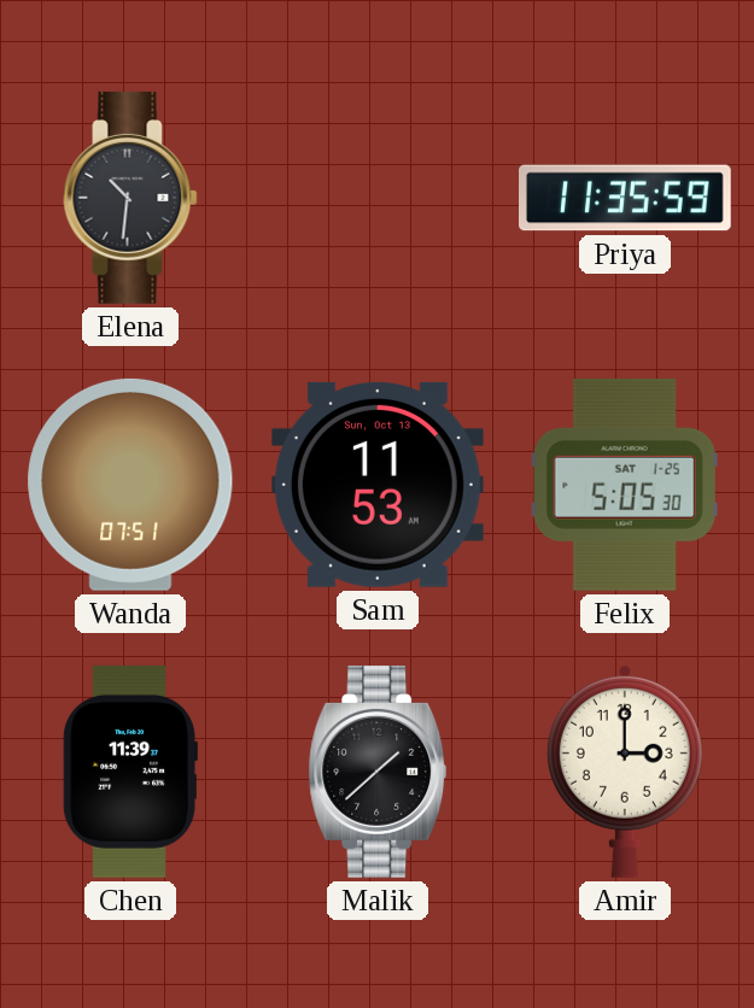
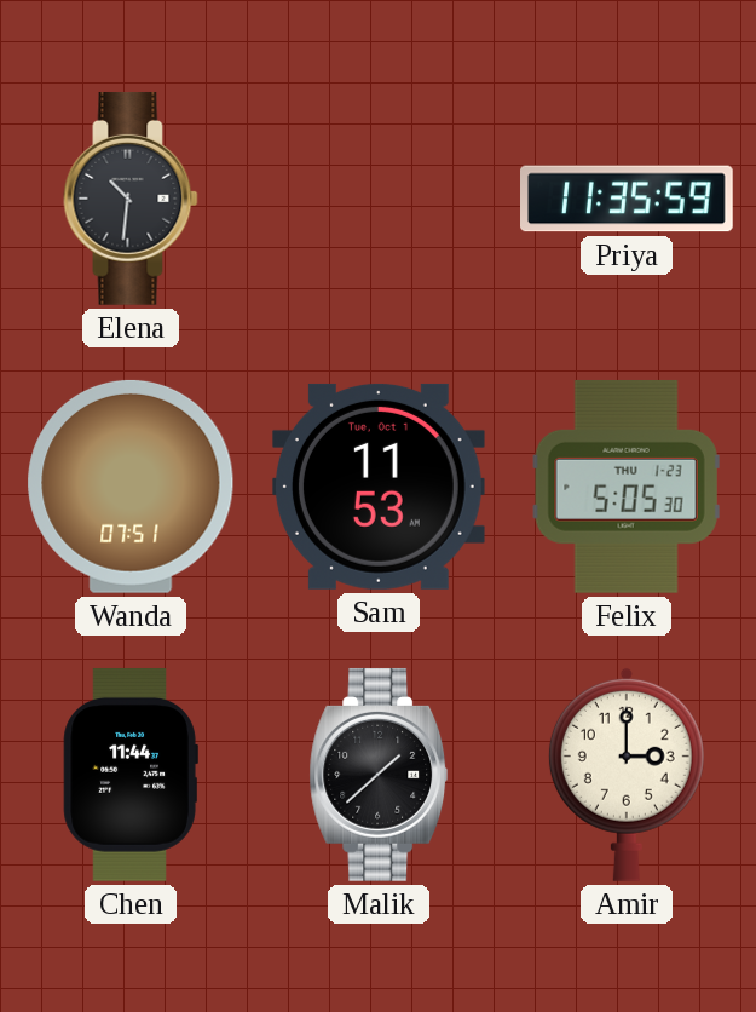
Sam date: Sun, Oct 13 -> Tue, Oct 1
Felix date: SAT 1-25 -> THU 1-23
Chen: 11:39 -> 11:44
